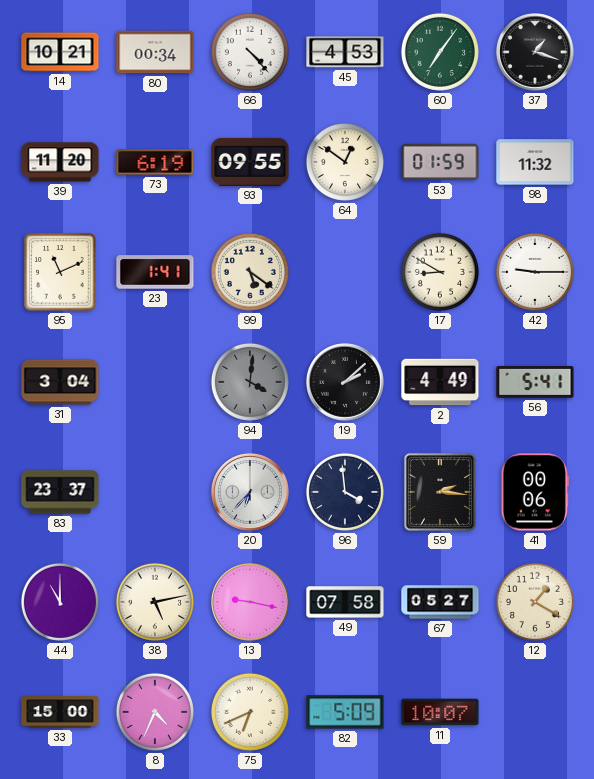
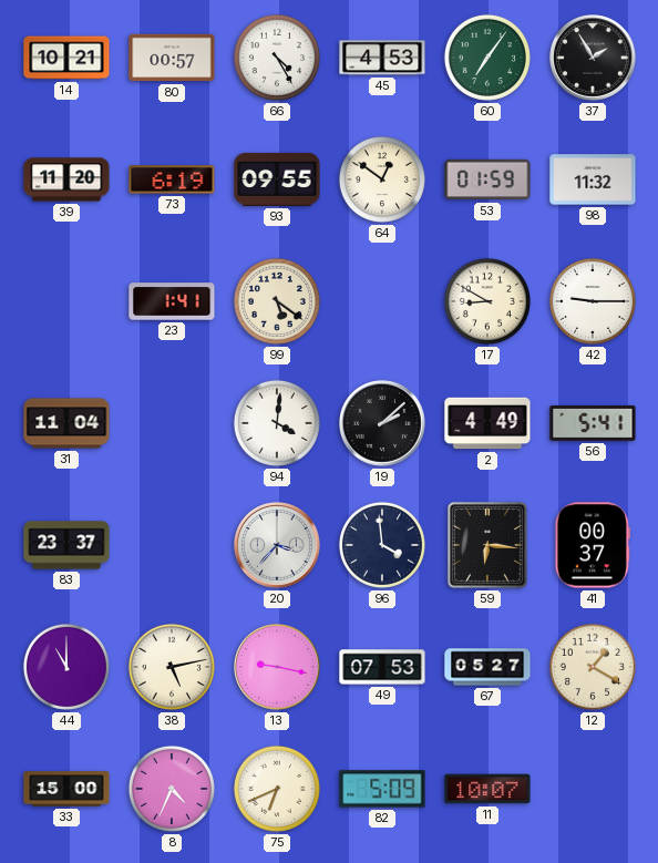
80: 00:34 -> 00:57
66: 4:23 -> 4:25
37: 1:18 -> 1:55
95: 11:11 -> none
31: 3:04 -> 11:04
94 dial: grey -> white
20: 6:37 -> 3:37
59: 2:16 -> 6:16
41: 00:06 -> 00:37
49: 07:58 -> 07:53
